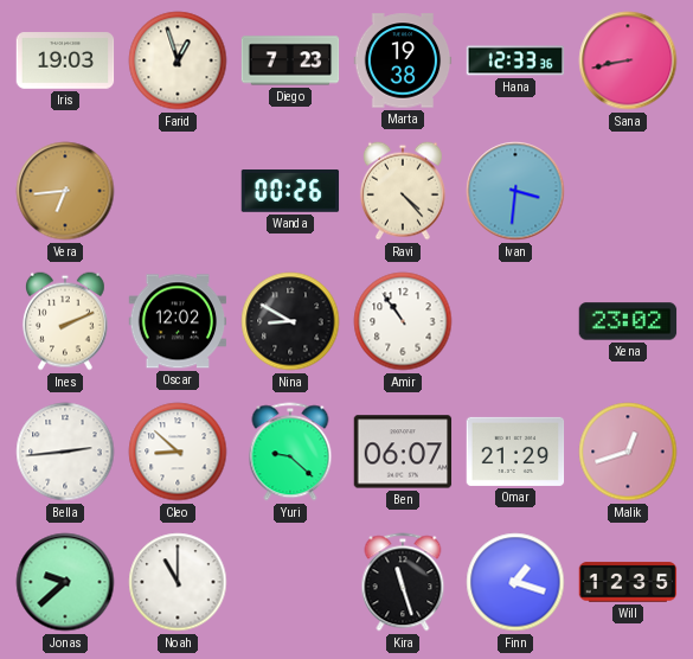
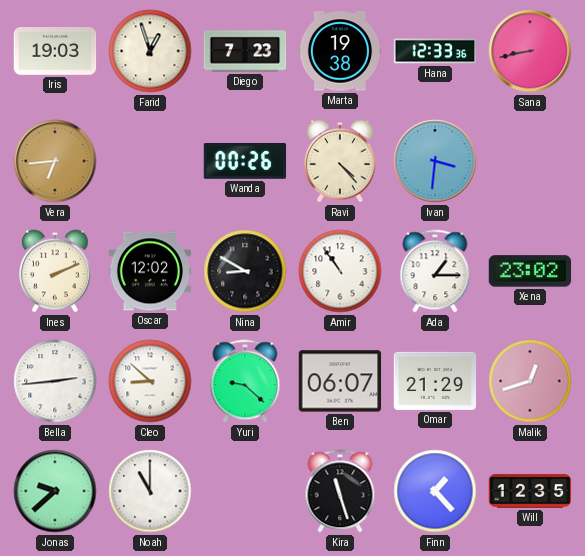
Ada: none -> 1:15
Finn: 1:18 -> 1:23
